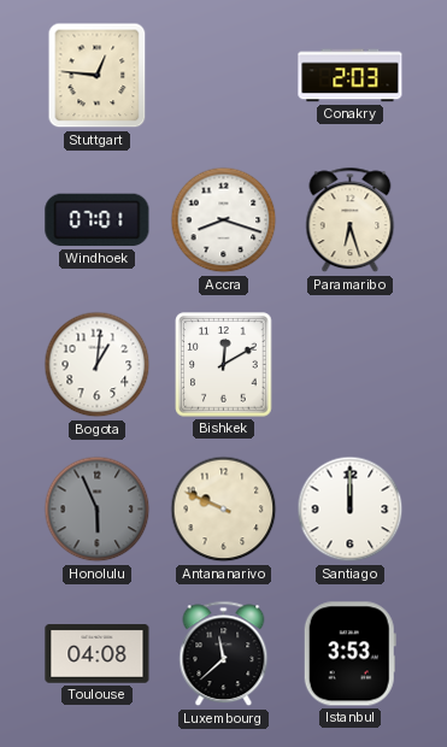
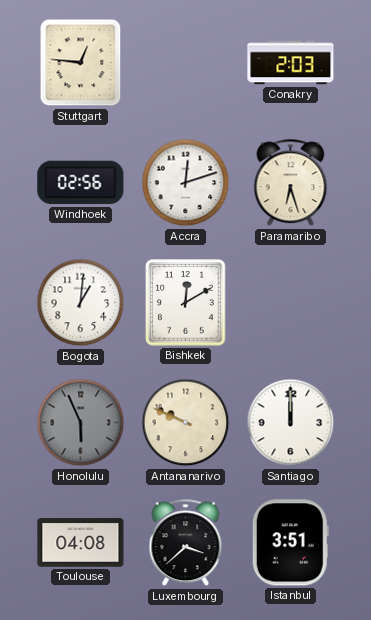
Windhoek: 07:01 -> 02:56
Accra: 8:18 -> 12:12
Luxembourg: 11:38 -> 3:38
Istanbul: 3:53 -> 3:51
